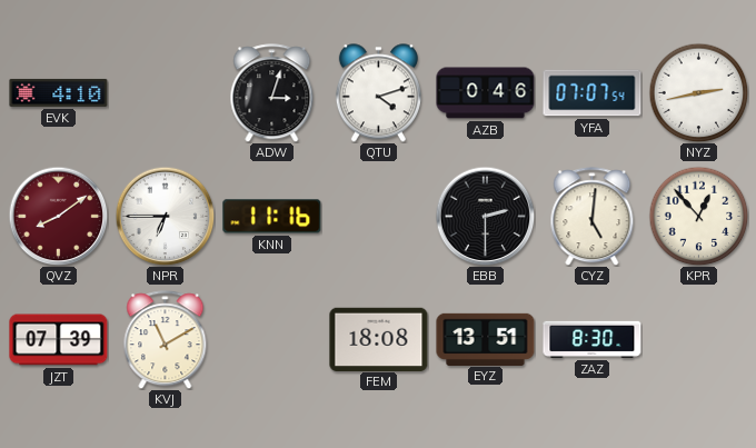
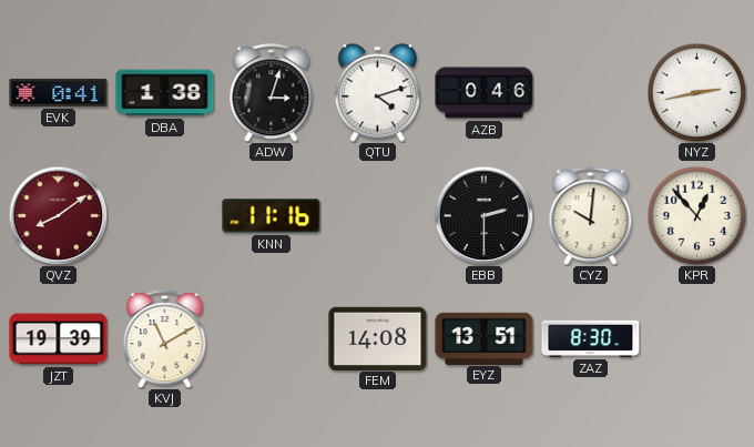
EVK: 4:10 -> 0:41
DBA: none -> 1:38
YFA: 07:07 -> none
NPR: 6:45 -> none
CYZ: 5:01 -> 10:01
JZT: 07:39 -> 19:39
FEM: 18:08 -> 14:08
